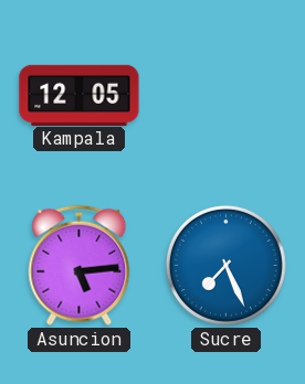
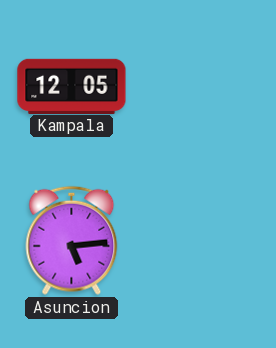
Sucre: 7:26 -> none
